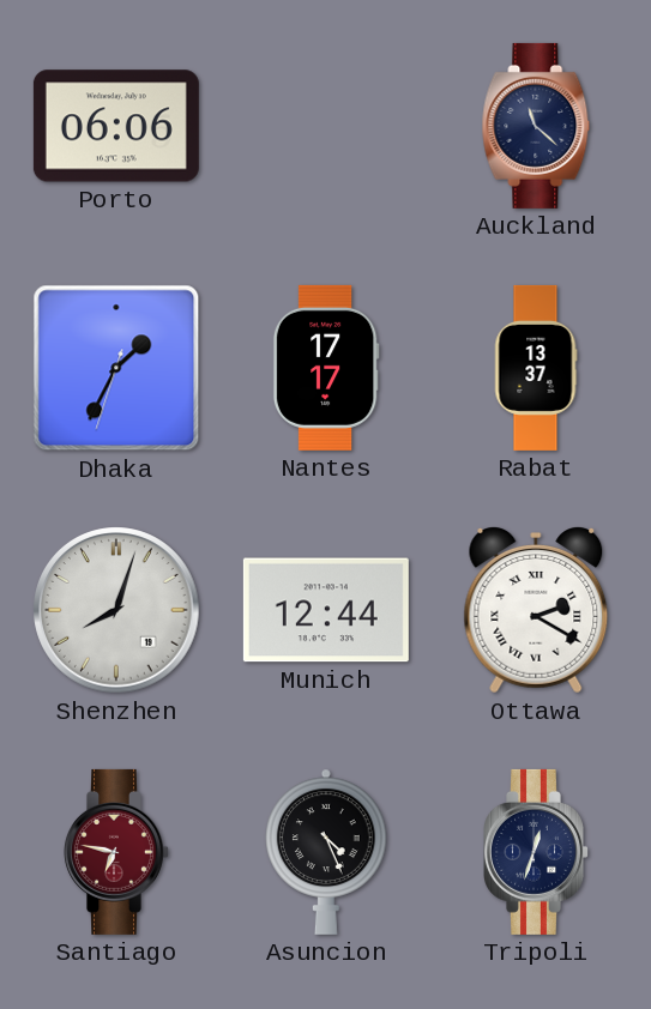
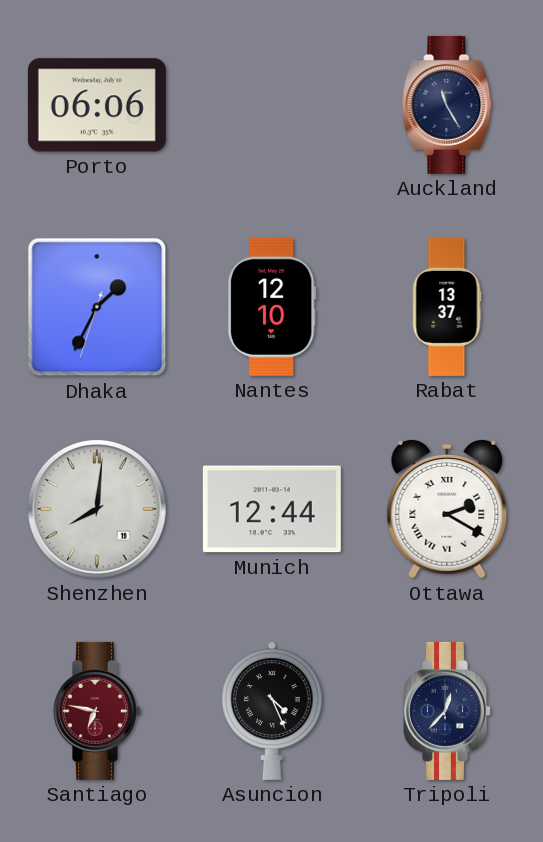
Auckland: 11:22 -> 11:25
Nantes: 17:17 -> 12:10
Shenzhen: 8:03 -> 8:01
Tripoli: 12:33 -> 12:37
